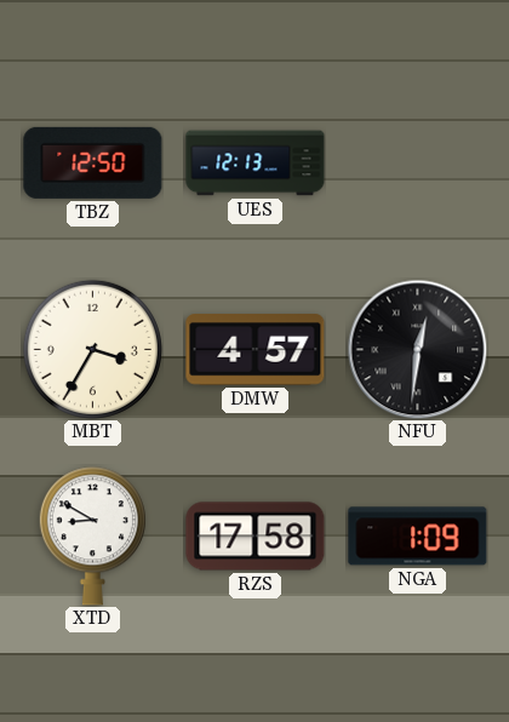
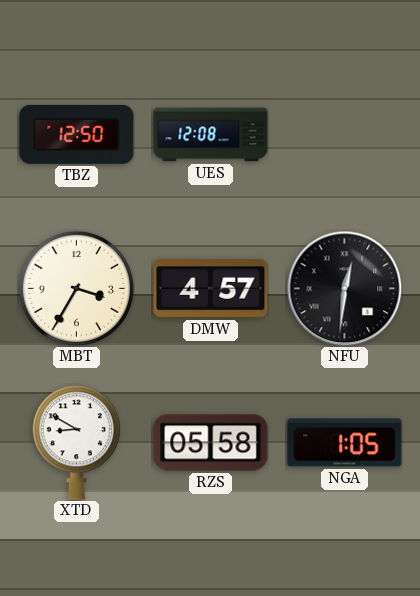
UES: 12:13 -> 12:08
RZS: 17:58 -> 05:58
NGA: 1:09 -> 1:05
